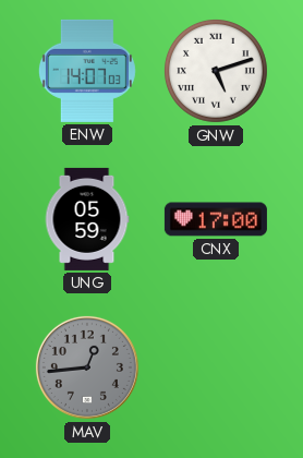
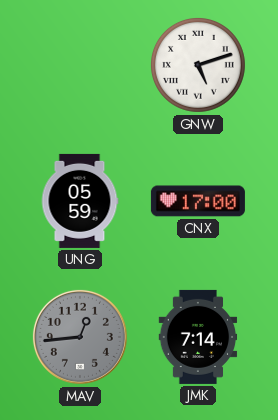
ENW: 14:07 -> none
JMK: none -> 7:14
